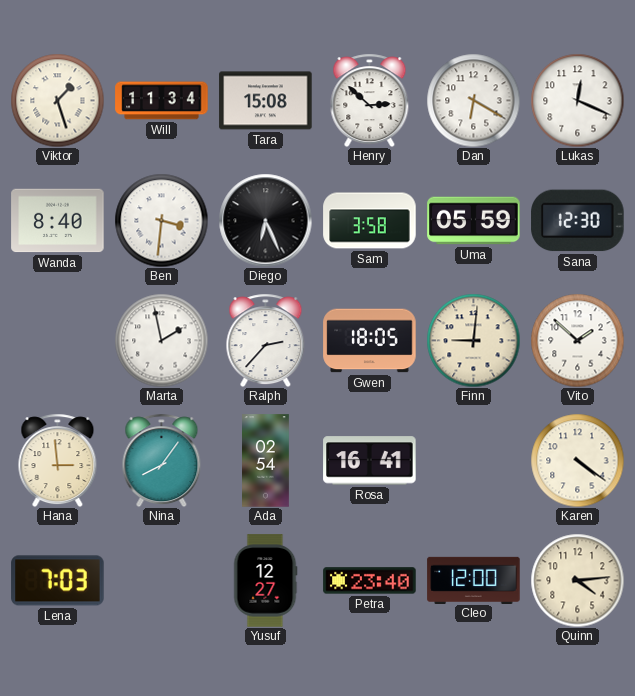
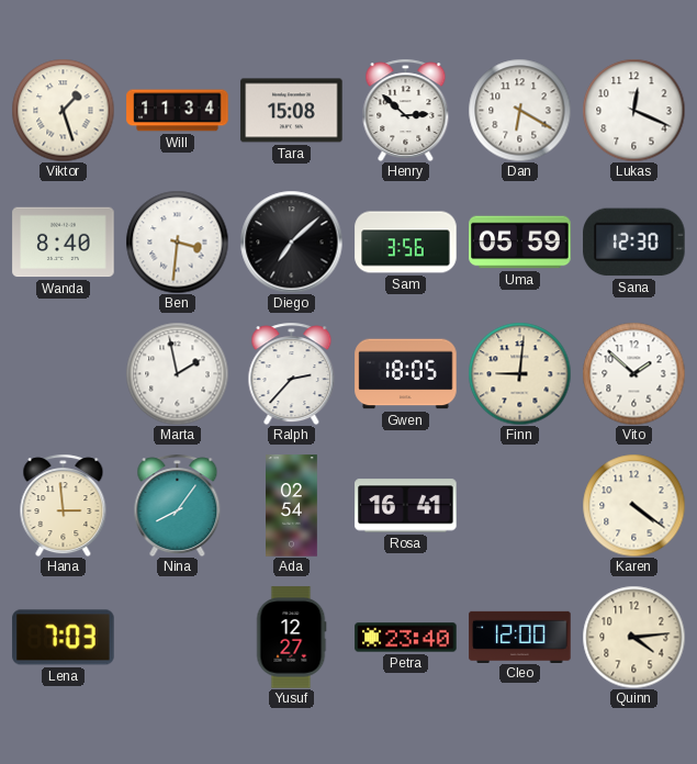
Diego: 6:26 -> 7:08
Sam: 3:58 -> 3:56
